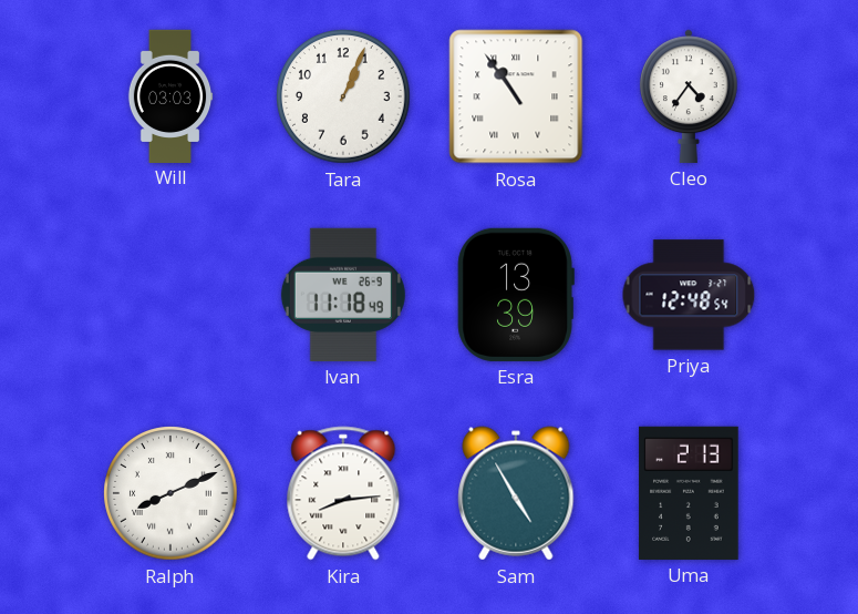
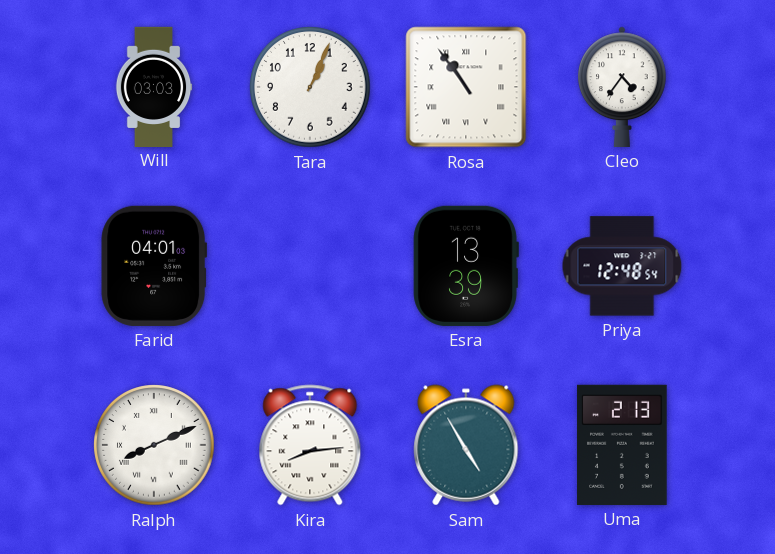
Farid: none -> 04:01
Ivan: 11:18 -> none
